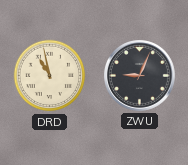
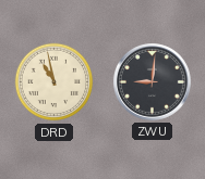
ZWU: 9:04 -> 9:01
